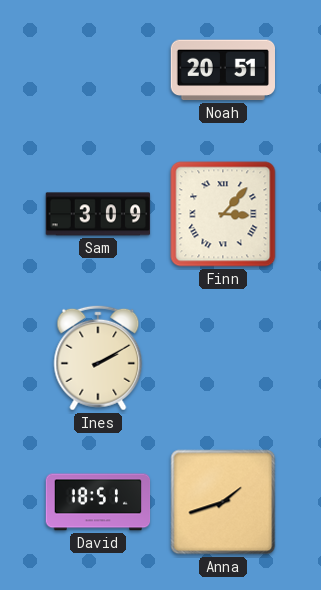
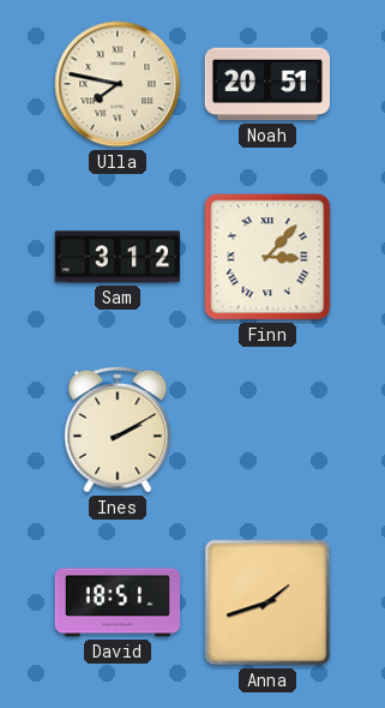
Ulla: none -> 7:47
Sam: 3:09 -> 3:12
